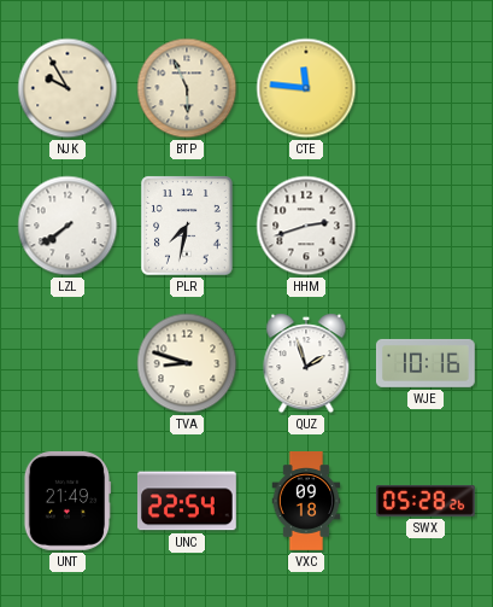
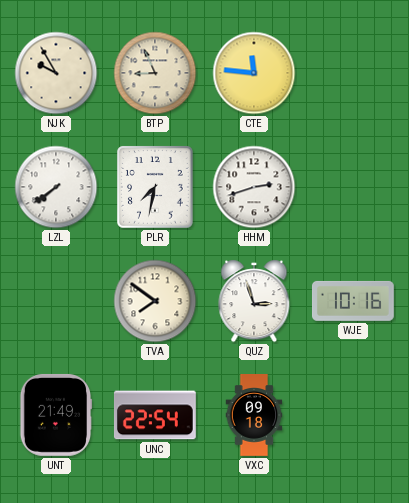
BTP: 5:56 -> 8:56
TVA: 8:48 -> 7:51
QUZ: 1:57 -> 2:57
SWX: 05:28 -> none
